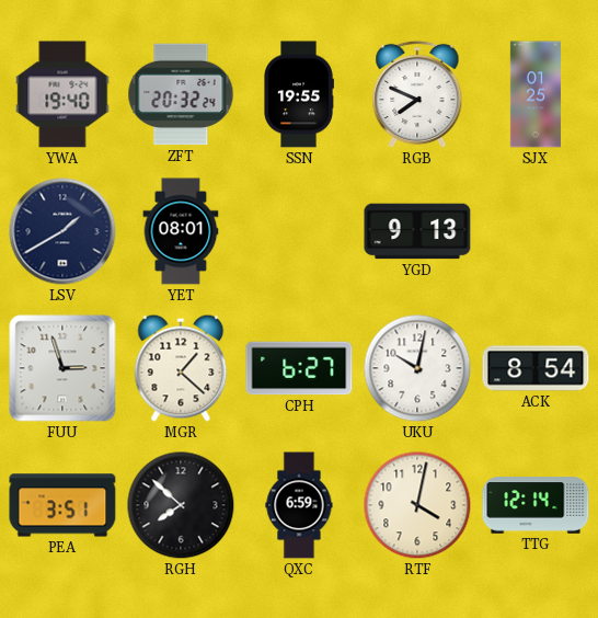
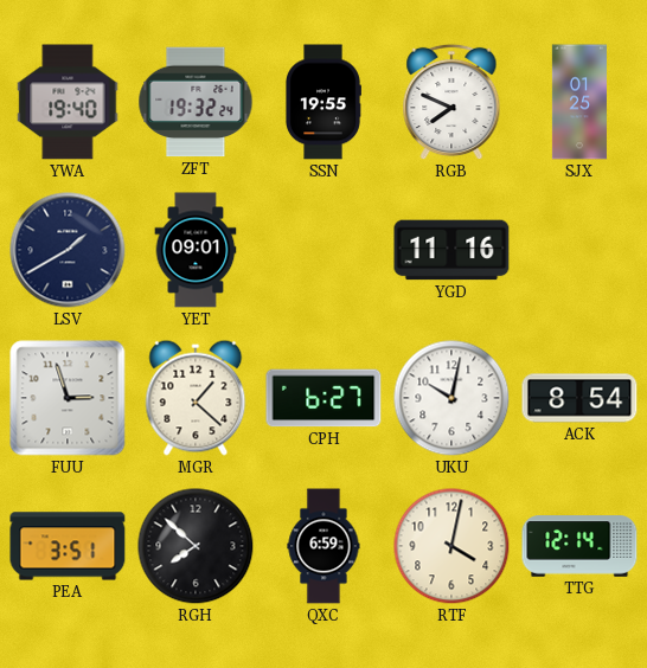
ZFT: 20:32 -> 19:32
YET: 08:01 -> 09:01
YGD: 9:13 -> 11:16
